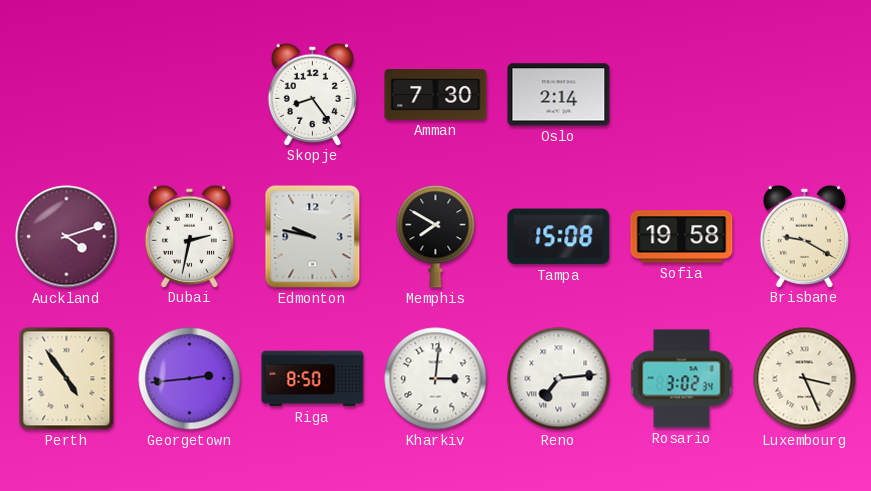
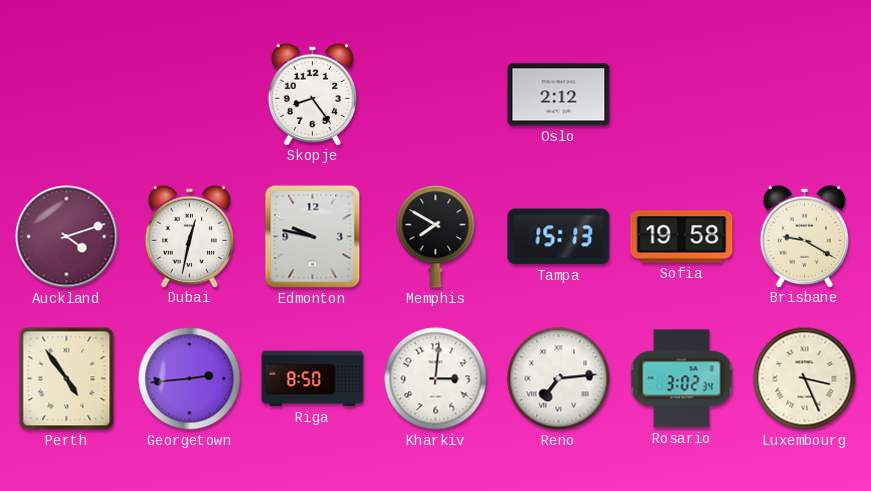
Amman: 7:30 -> none
Oslo: 2:14 -> 2:12
Dubai: 2:32 -> 12:32
Tampa: 15:08 -> 15:13
